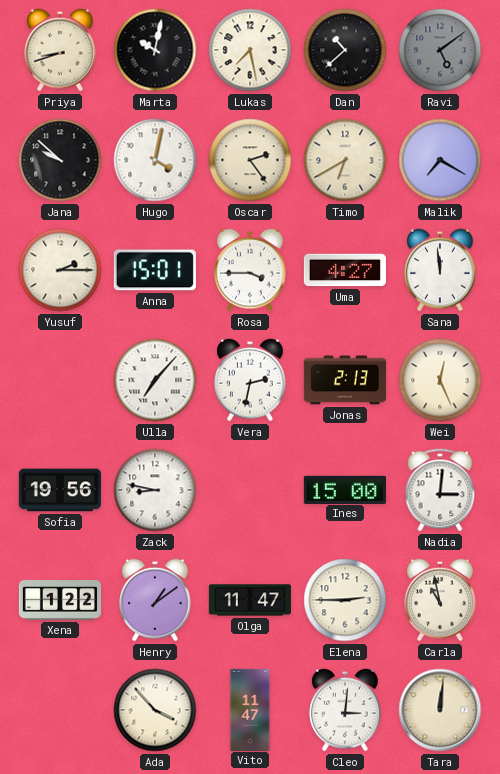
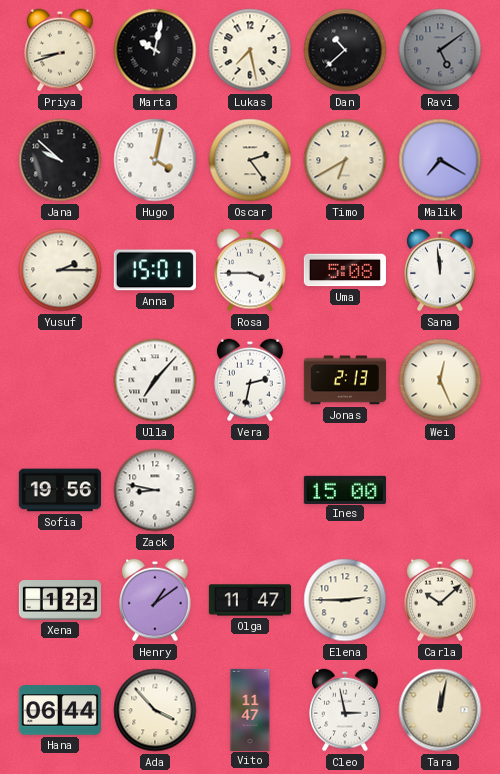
Uma: 4:27 -> 5:08
Nadia: 3:01 -> none
Carla: 10:58 -> 10:08
Hana: none -> 06:44
Cleo: 3:01 -> 2:58
Tara: 12:01 -> 12:02
